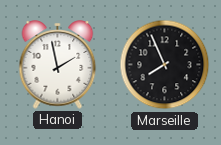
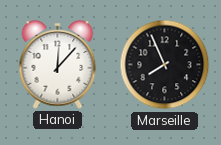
Hanoi: 1:58 -> 12:07
